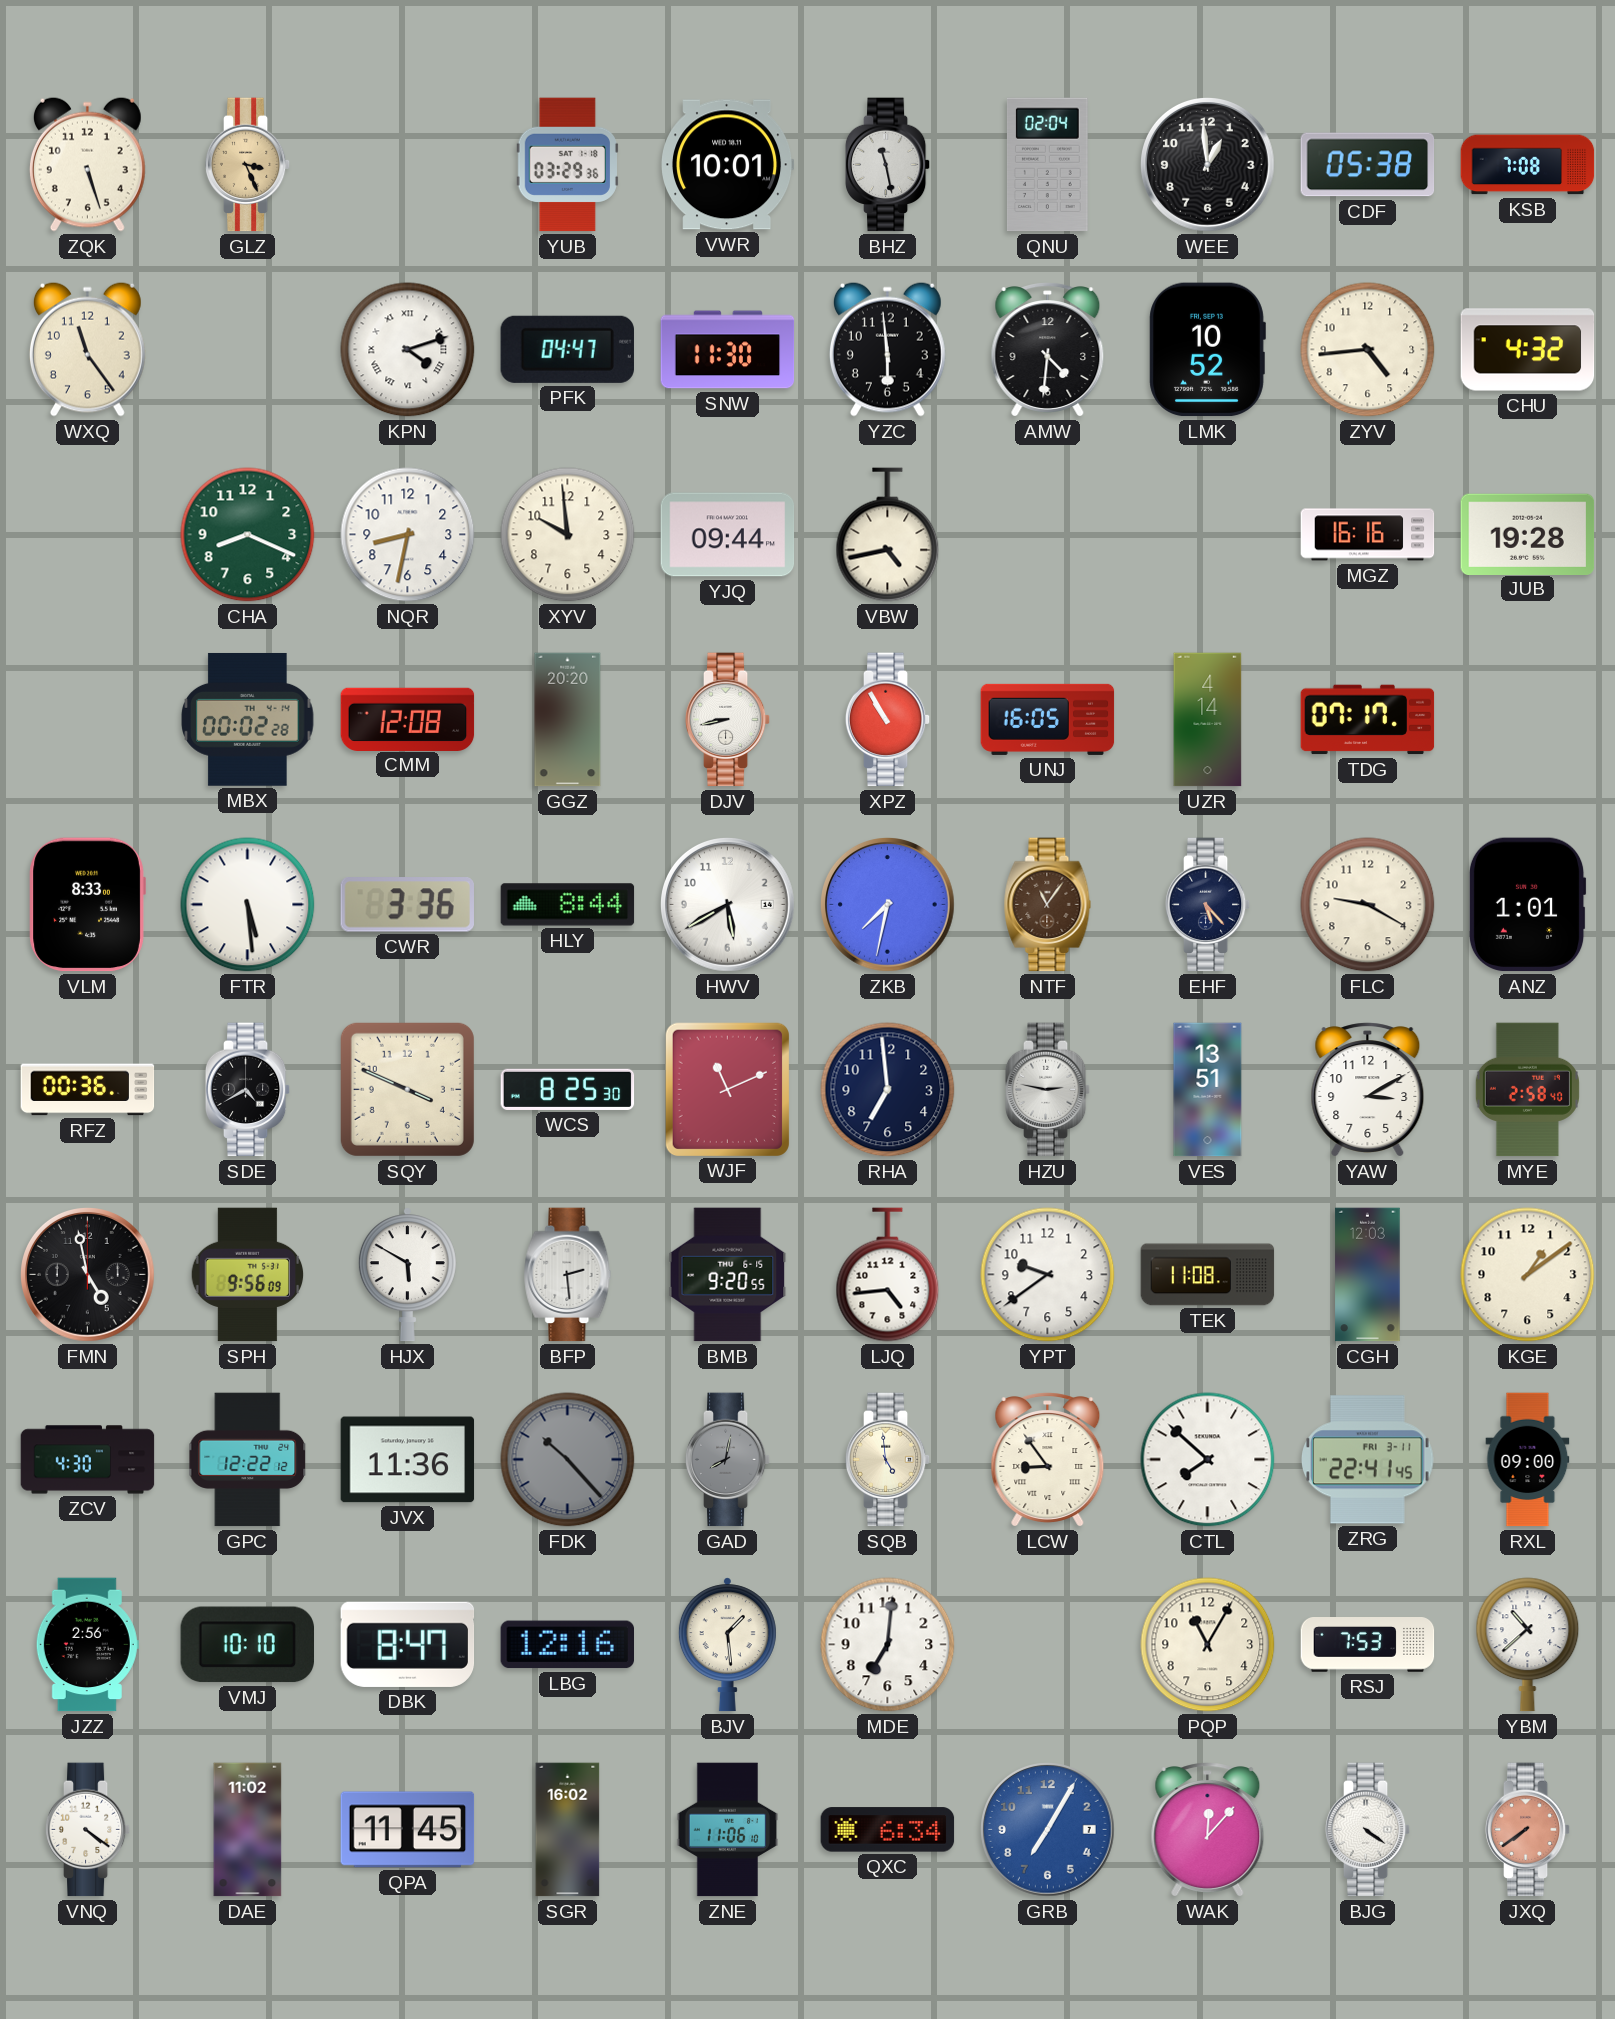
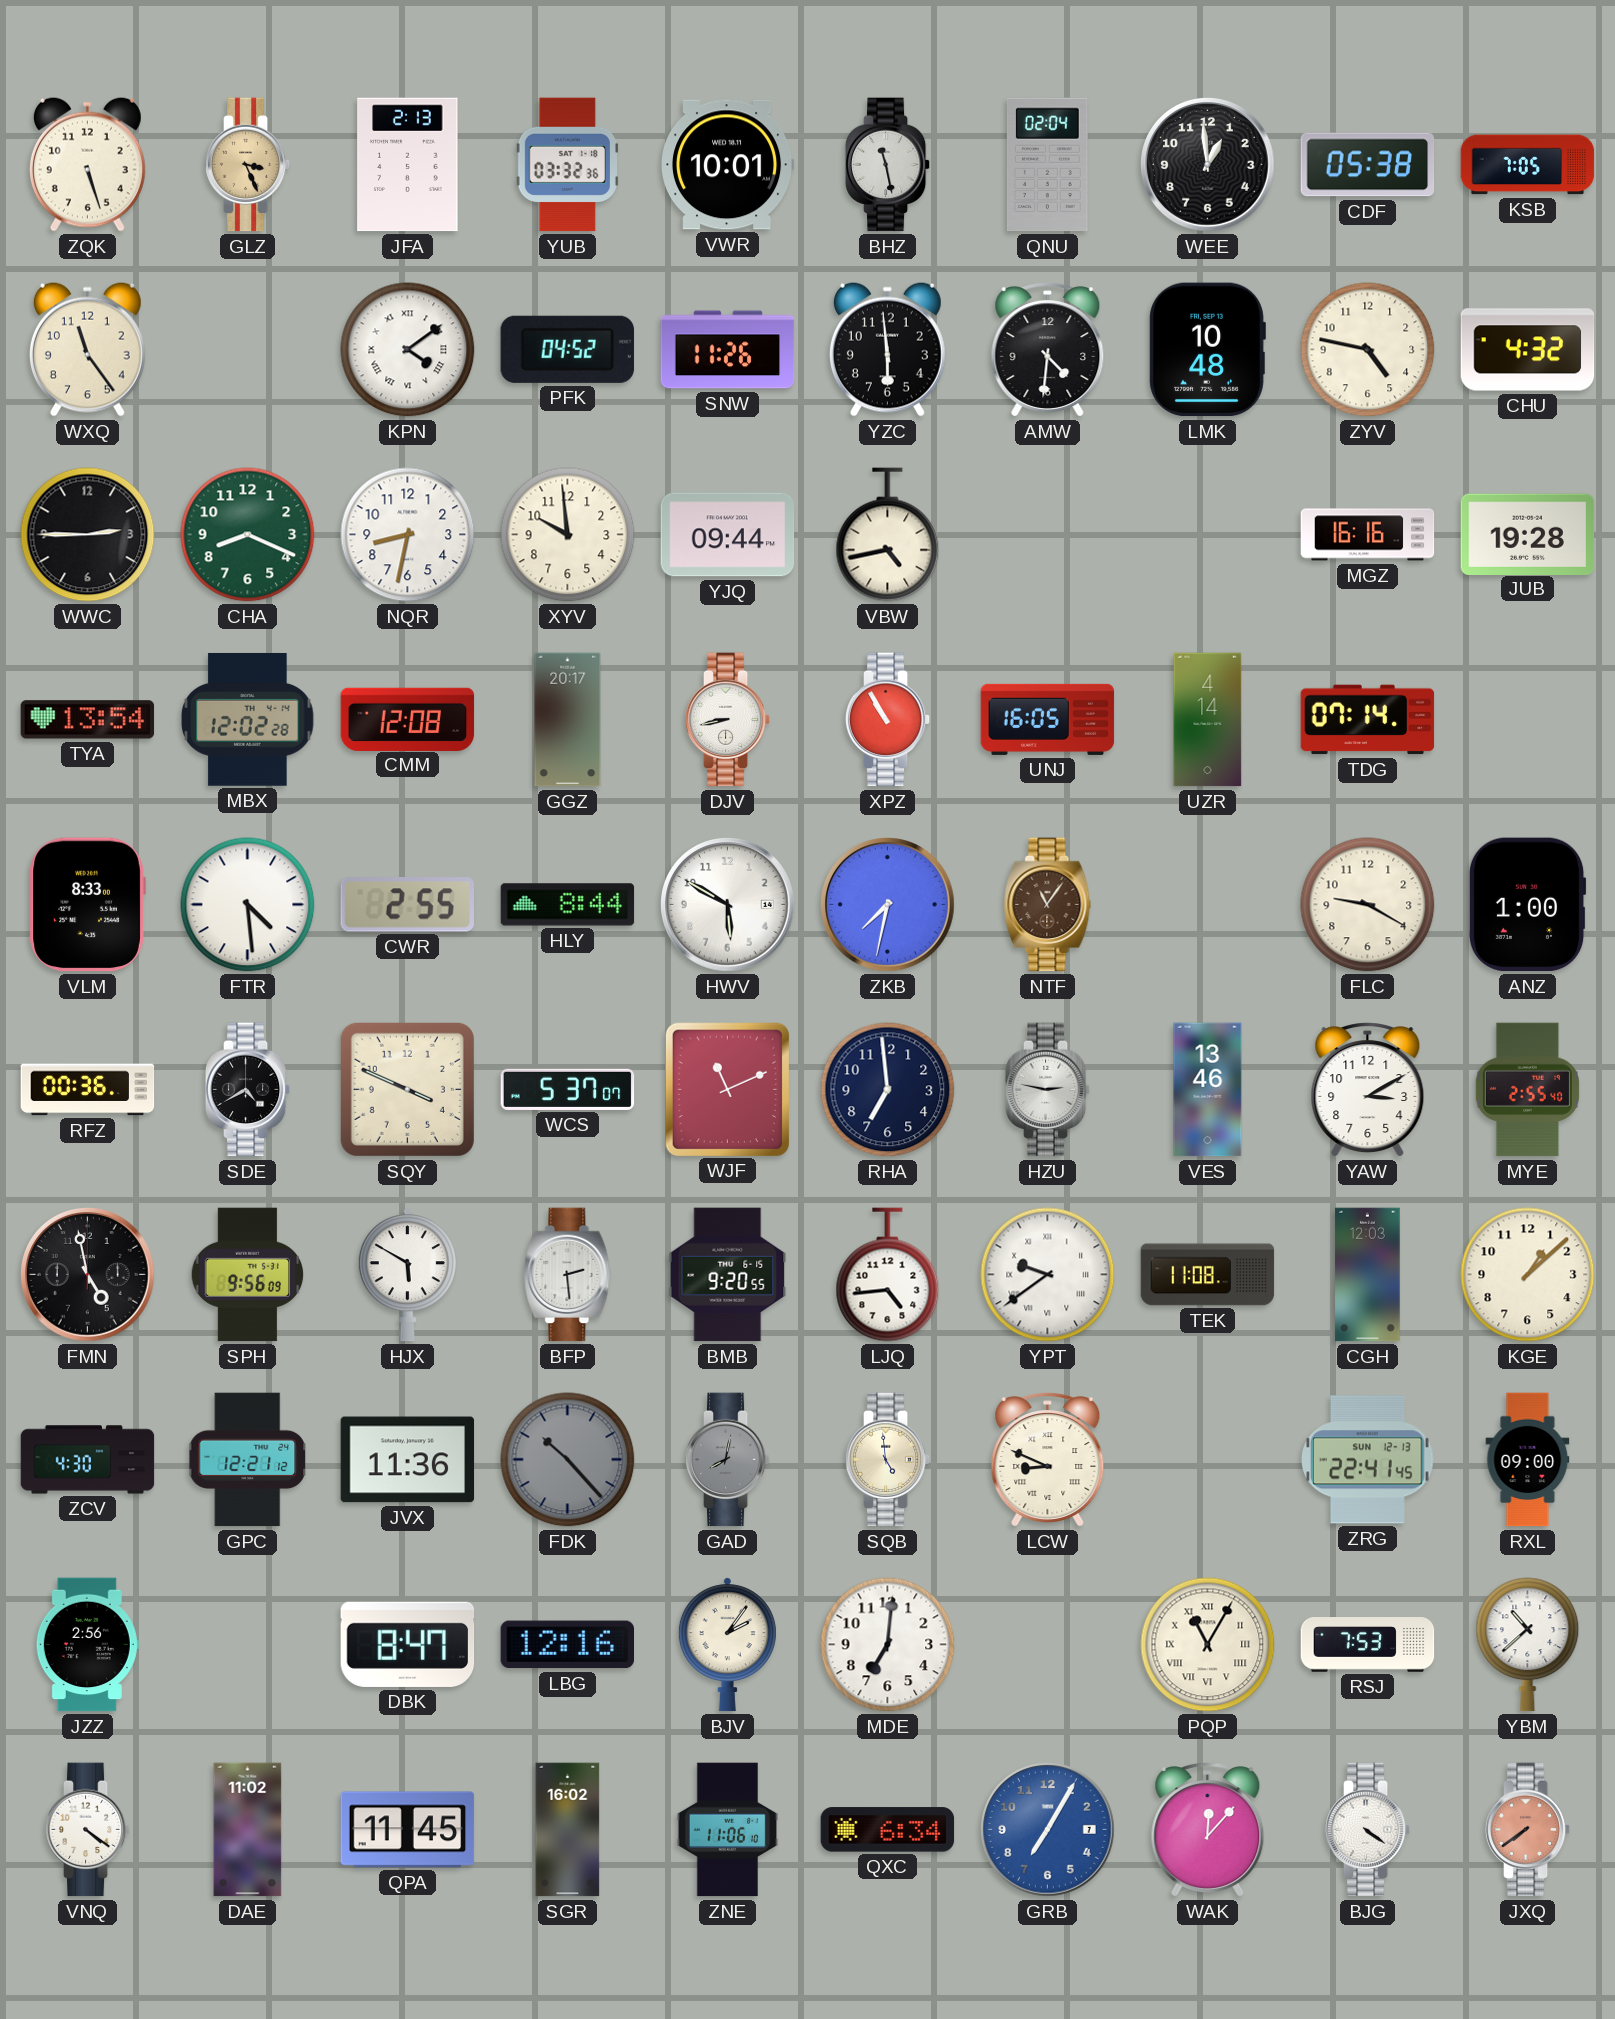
JFA: none -> 2:13
YUB: 03:29 -> 03:32
KSB: 7:08 -> 7:05
KPN: 4:12 -> 4:09
PFK: 04:47 -> 04:52
SNW: 11:30 -> 11:26
LMK: 10:52 -> 10:48
ZYV: 4:44 -> 4:47
WWC: none -> 2:45
TYA: none -> 13:54
MBX: 00:02 -> 12:02
GGZ: 20:20 -> 20:17
TDG: 07:17 -> 07:14
FTR: 5:29 -> 4:29
CWR: 3:36 -> 2:55
HWV: 5:40 -> 5:50
EHF: 5:23 -> none
ANZ: 1:01 -> 1:00
WCS: 8:25 -> 5:37
VES: 13:51 -> 13:46
MYE: 2:58 -> 2:55
YPT numerals: Arabic -> Roman
KGE: 1:09 -> 1:08
GPC: 12:22 -> 12:21
LCW: 8:54 -> 8:49
CTL: 7:52 -> none
ZRG date: FRI 3-11 -> SUN 12-13
VMJ: 10:10 -> none
BJV: 1:29 -> 2:06
PQP numerals: Arabic -> Roman
